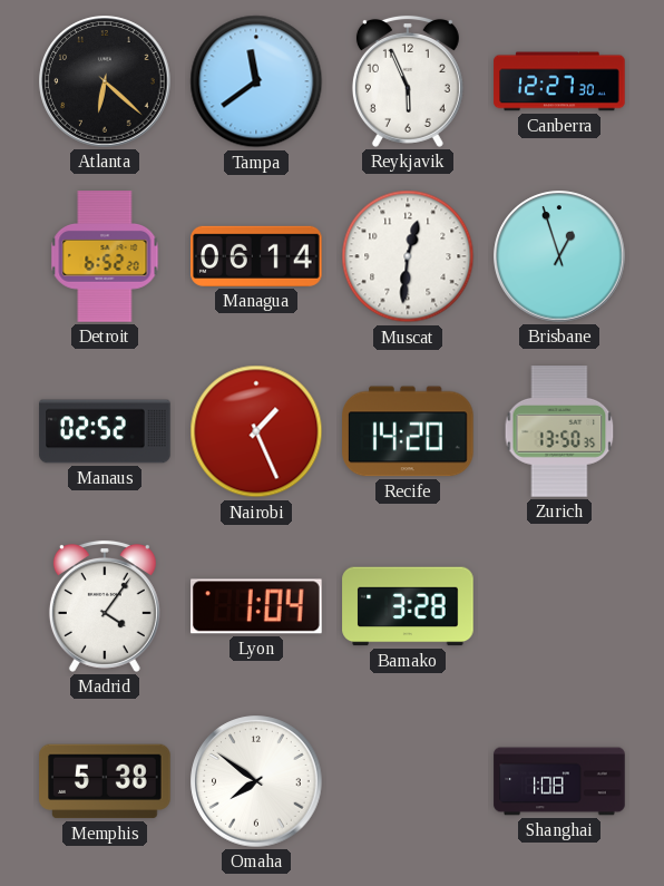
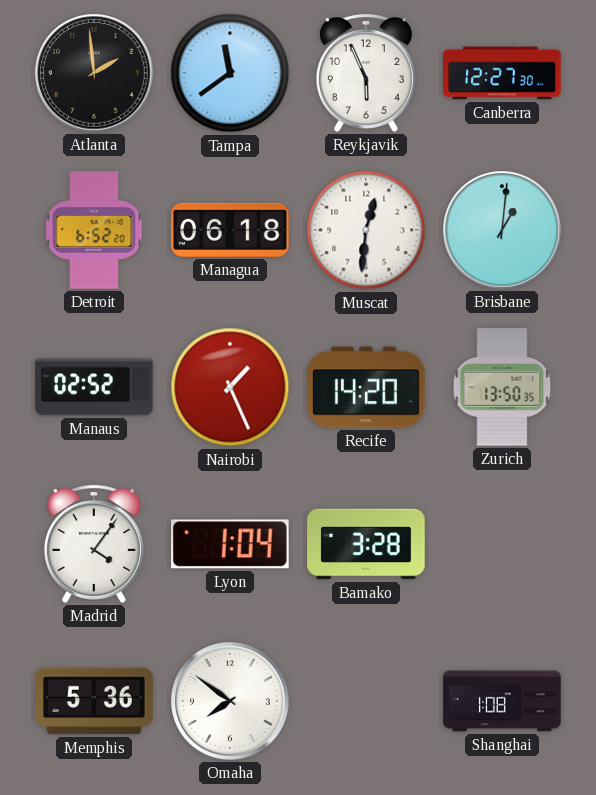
Atlanta: 6:22 -> 1:59
Managua: 06:14 -> 06:18
Brisbane: 12:57 -> 1:01
Memphis: 5:38 -> 5:36
